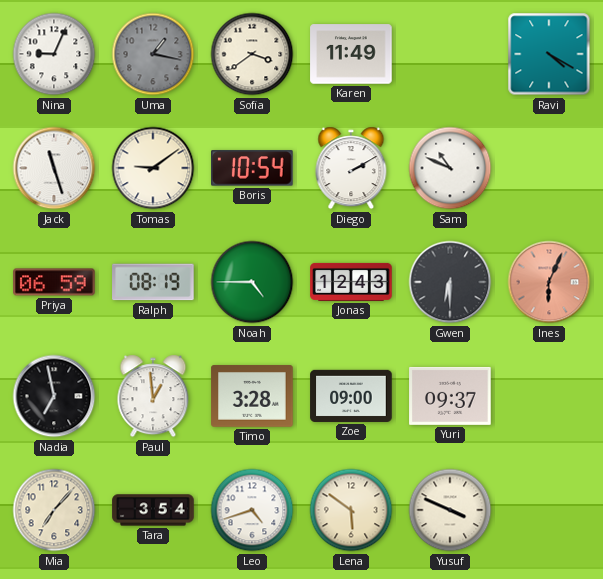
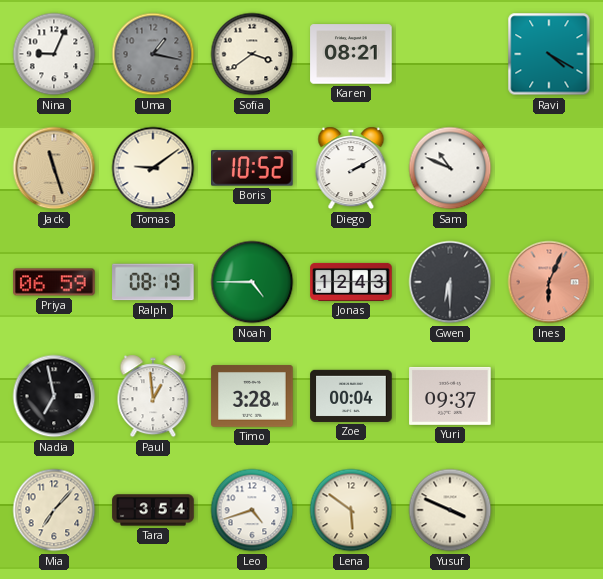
Karen: 11:49 -> 08:21
Jack dial: white -> champagne
Boris: 10:54 -> 10:52
Zoe: 09:00 -> 00:04
